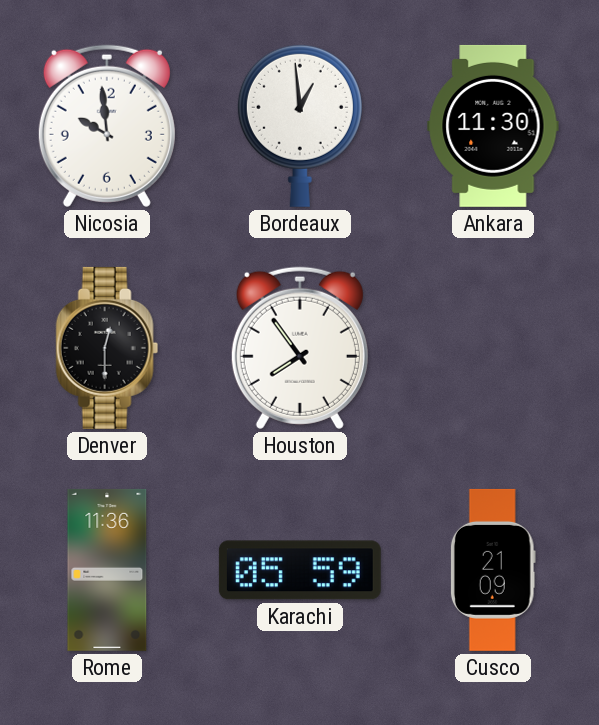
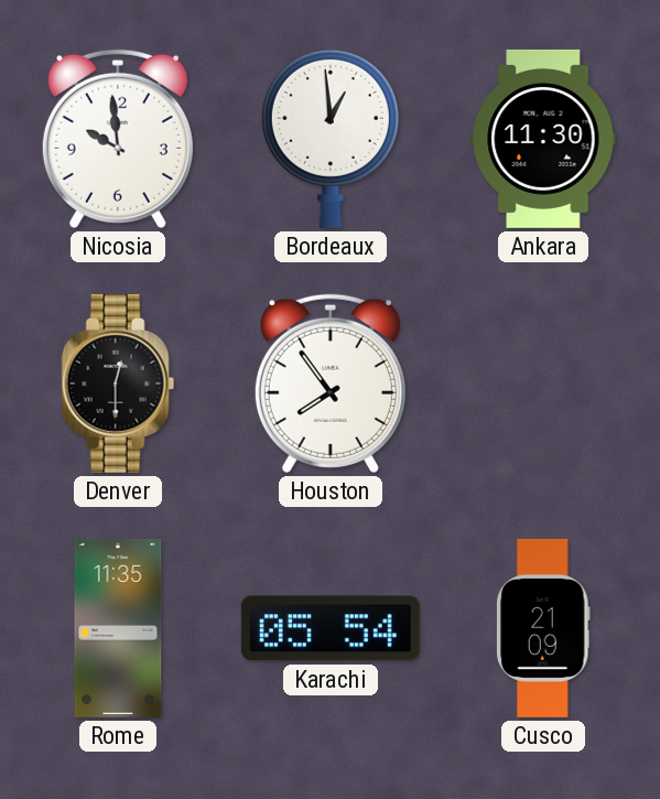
Rome: 11:36 -> 11:35
Karachi: 05:59 -> 05:54
